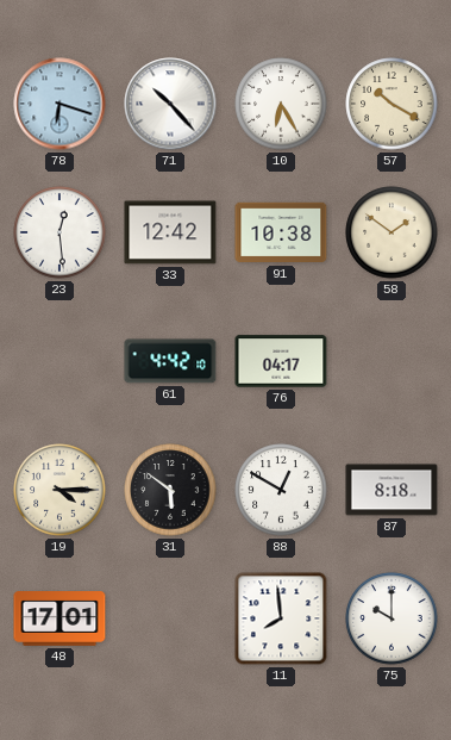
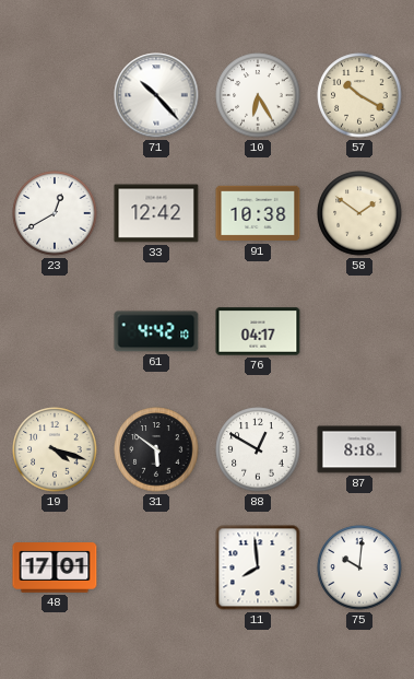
78: 6:18 -> none
23: 12:29 -> 12:40
19: 4:15 -> 4:18
75: 10:00 -> 10:01
